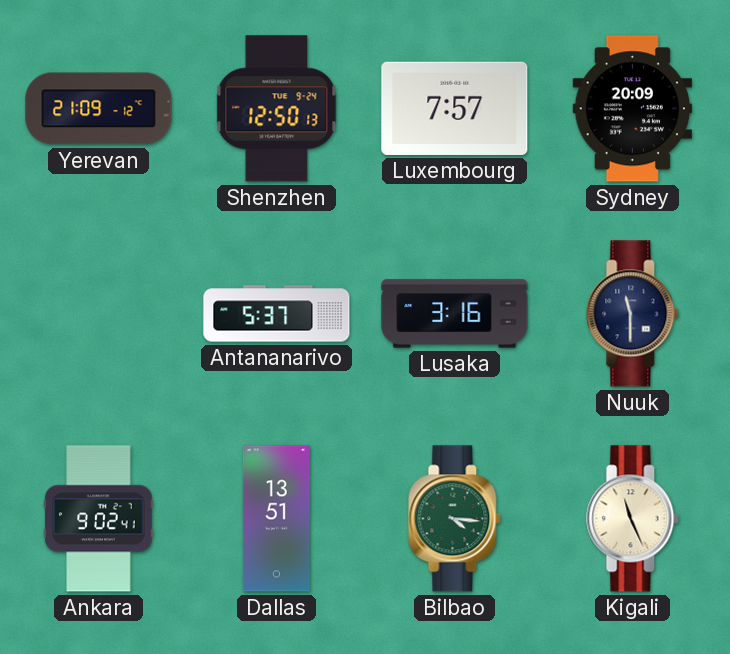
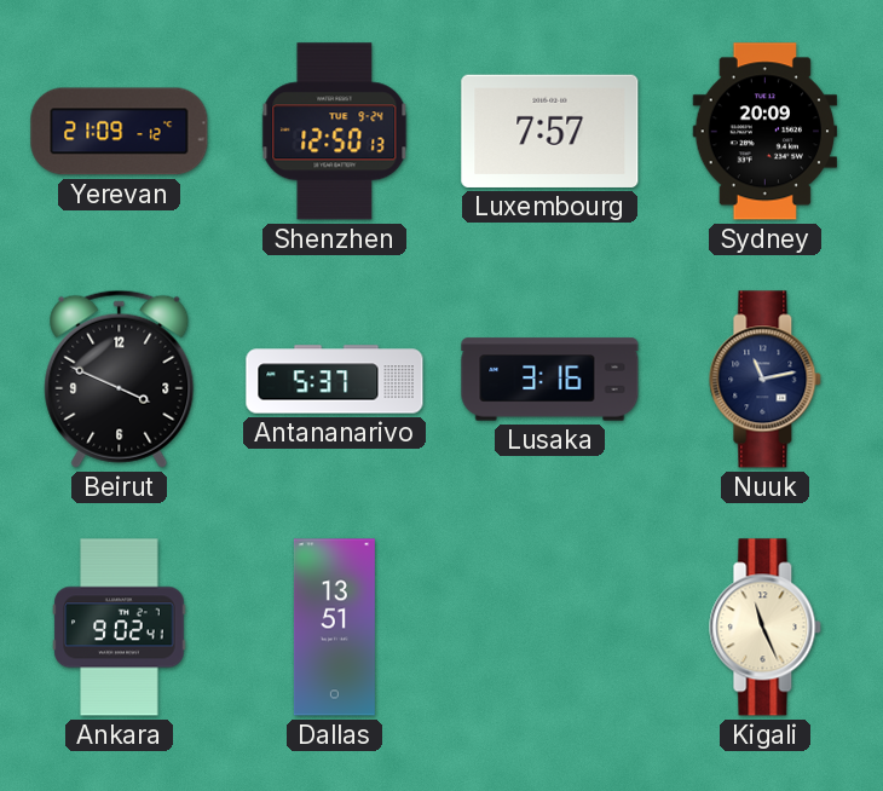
Beirut: none -> 3:49
Nuuk: 11:30 -> 11:13
Bilbao: 4:16 -> none
